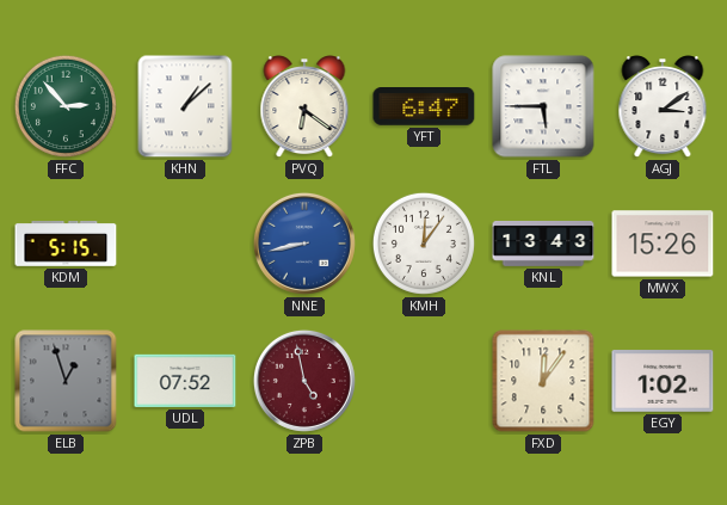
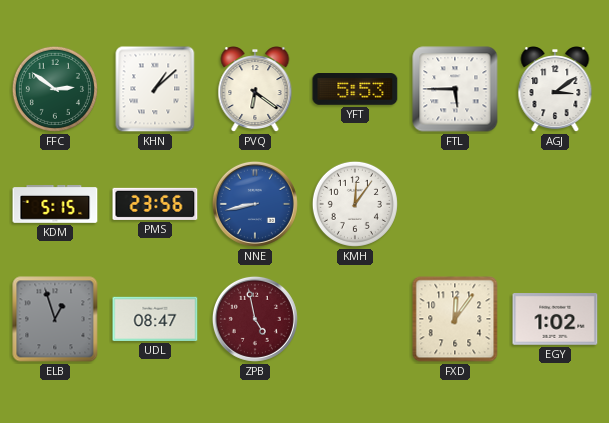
FFC: 2:53 -> 2:51
YFT: 6:47 -> 5:53
PMS: none -> 23:56
KNL: 13:43 -> none
MWX: 15:26 -> none
UDL: 07:52 -> 08:47
